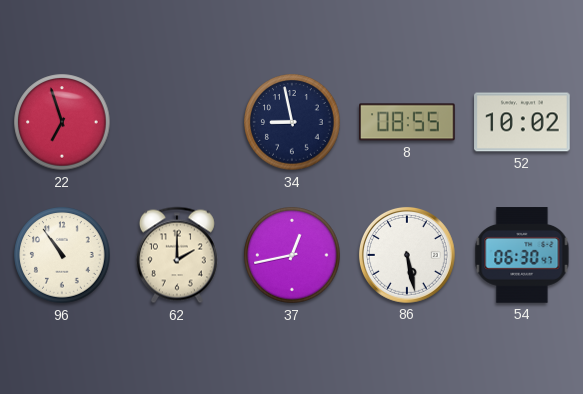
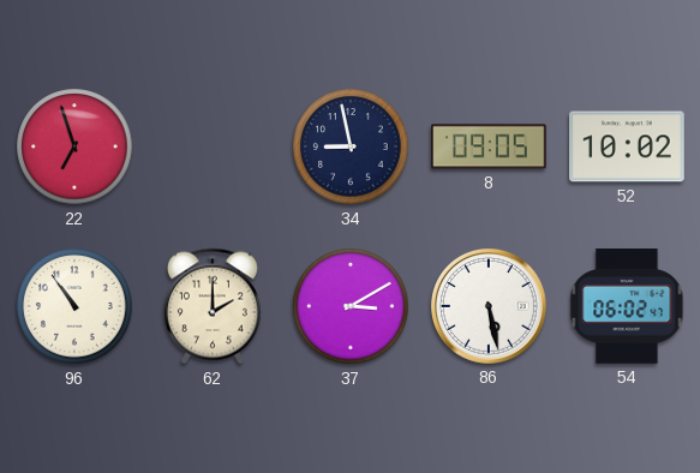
8: 08:55 -> 09:05
37: 12:43 -> 3:10
54: 06:30 -> 06:02
